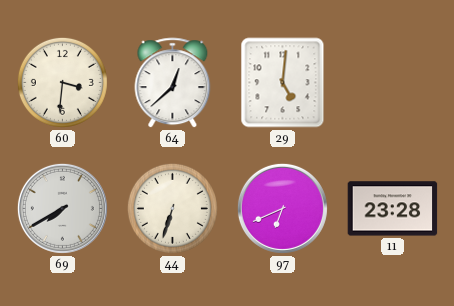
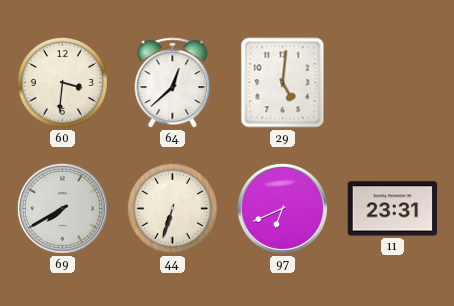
11: 23:28 -> 23:31
